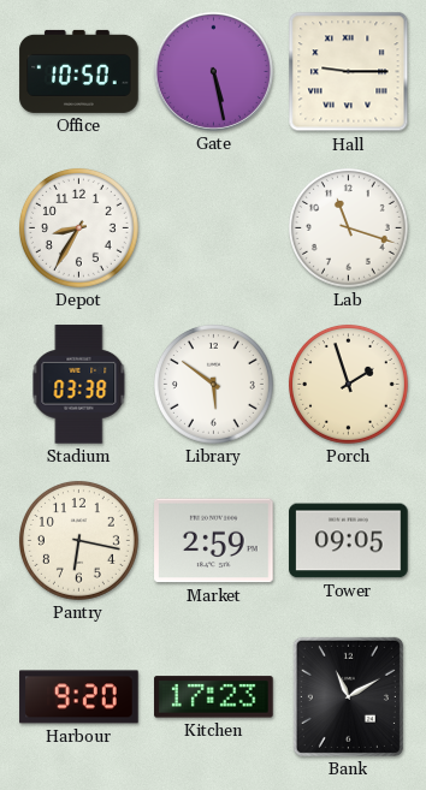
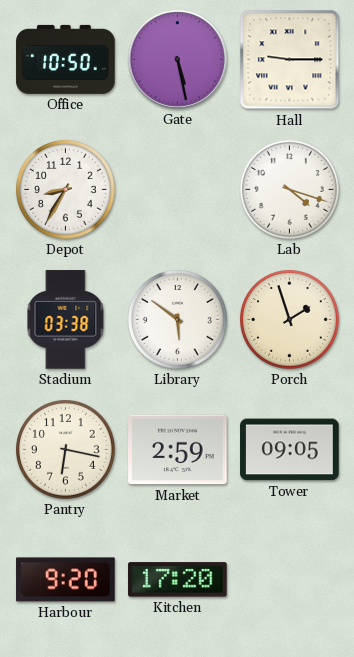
Lab: 11:18 -> 4:18
Kitchen: 17:23 -> 17:20
Bank: 11:10 -> none
